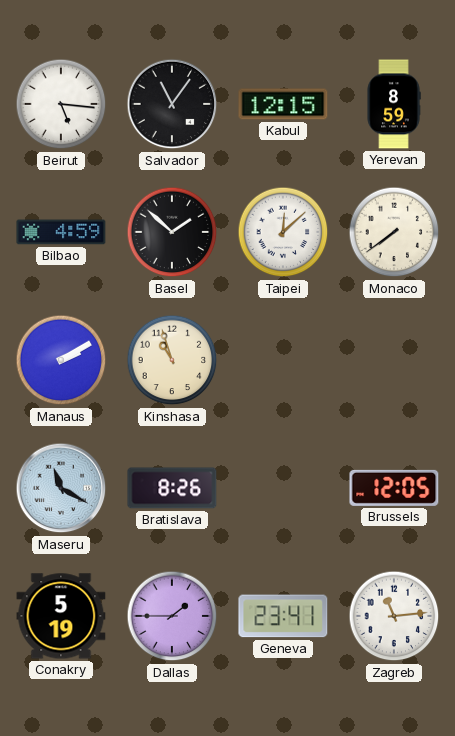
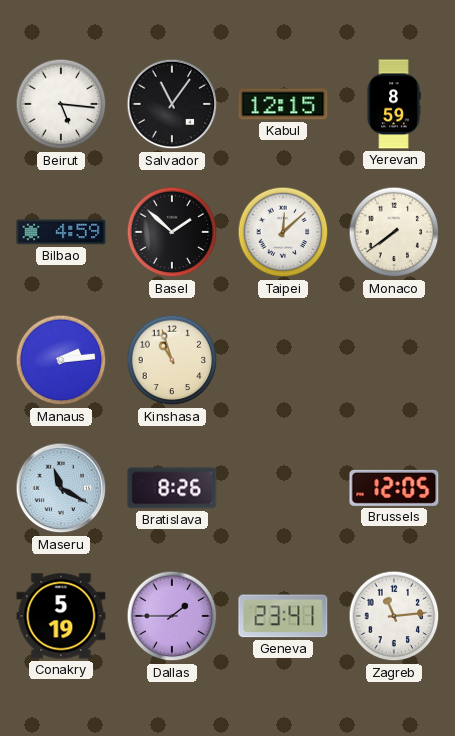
Manaus: 2:10 -> 2:14
